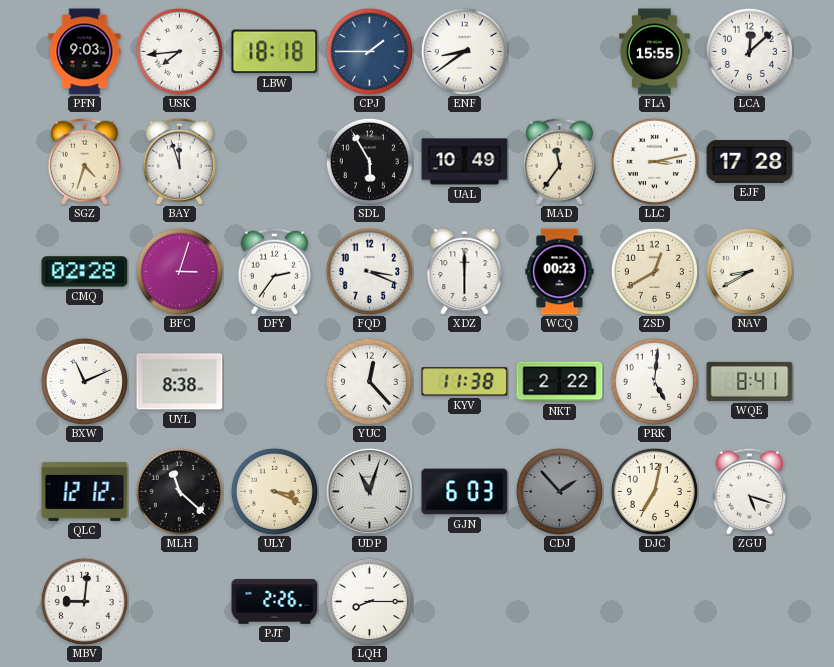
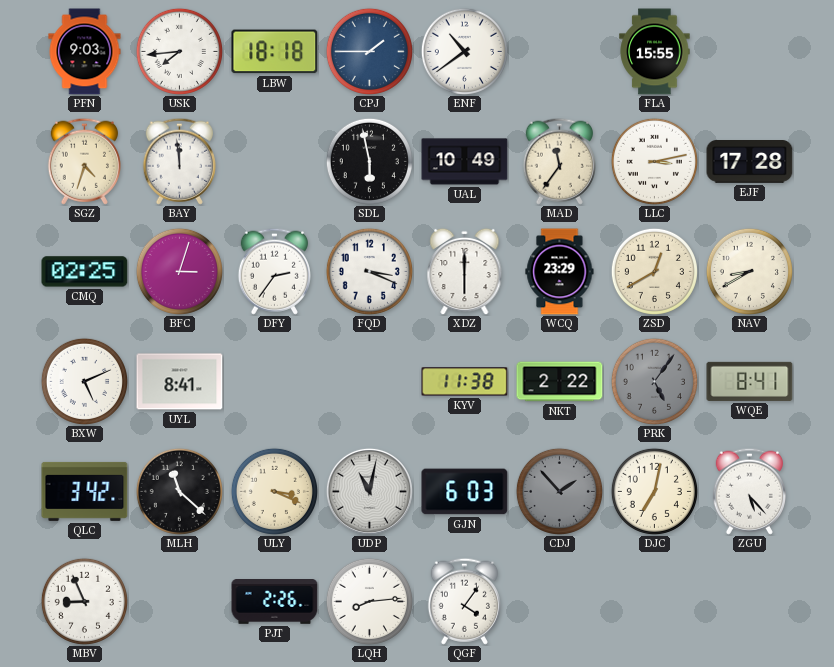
ENF: 8:39 -> 10:39
LCA: 12:08 -> none
BAY: 11:57 -> 11:59
SDL: 5:55 -> 5:58
CMQ: 02:28 -> 02:25
WCQ: 00:23 -> 23:29
BXW: 11:11 -> 5:11
UYL: 8:38 -> 8:41
YUC: 12:23 -> none
PRK: 5:01 -> 5:06
PRK dial: white -> grey
QLC: 12:12 -> 3:42
UDP: 11:03 -> 11:02
ZGU: 5:18 -> 5:23
MBV: 9:01 -> 8:56
LQH: 8:15 -> 8:14
QGF: none -> 4:06
